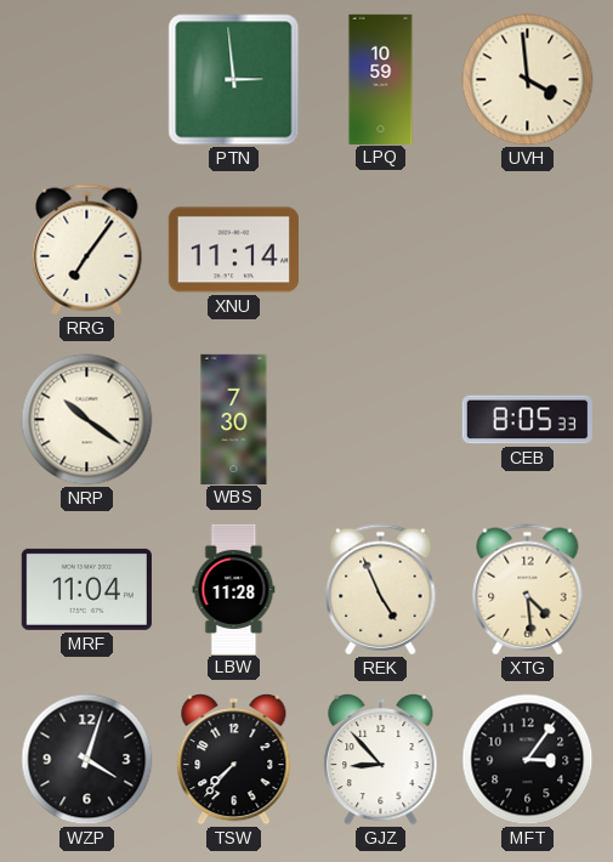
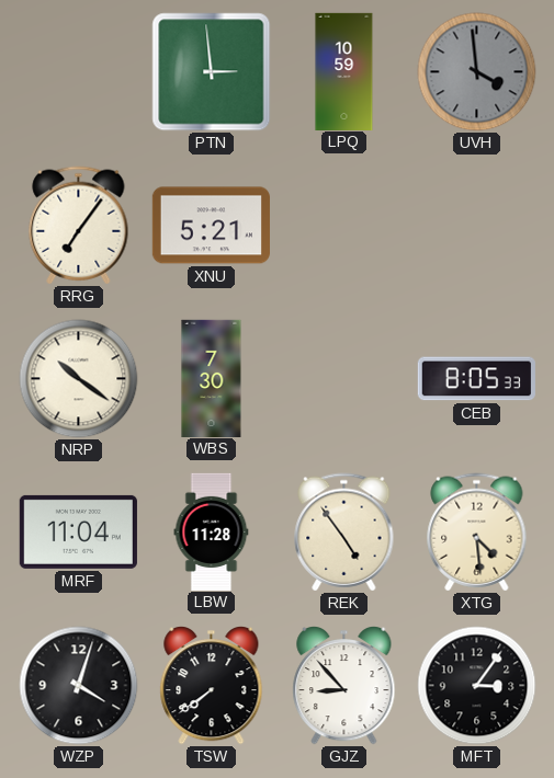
UVH dial: cream -> grey
XNU: 11:14 -> 5:21
REK: 4:56 -> 4:54
TSW: 7:37 -> 7:39
